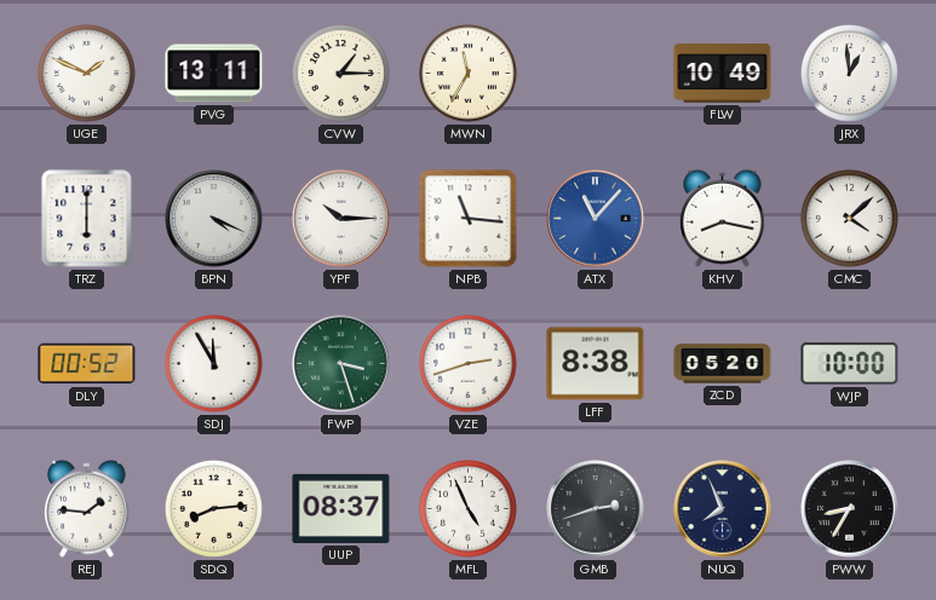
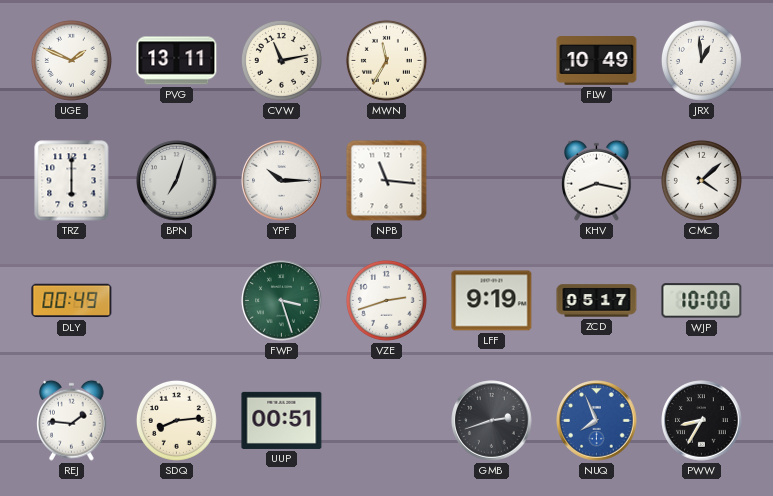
CVW: 1:15 -> 11:13
BPN: 4:19 -> 7:03
ATX: 11:07 -> none
DLY: 00:52 -> 00:49
SDJ: 11:55 -> none
LFF: 8:38 -> 9:19
ZCD: 05:20 -> 05:17
UUP: 08:37 -> 00:51
MFL: 4:56 -> none
NUQ dial: navy -> blue
